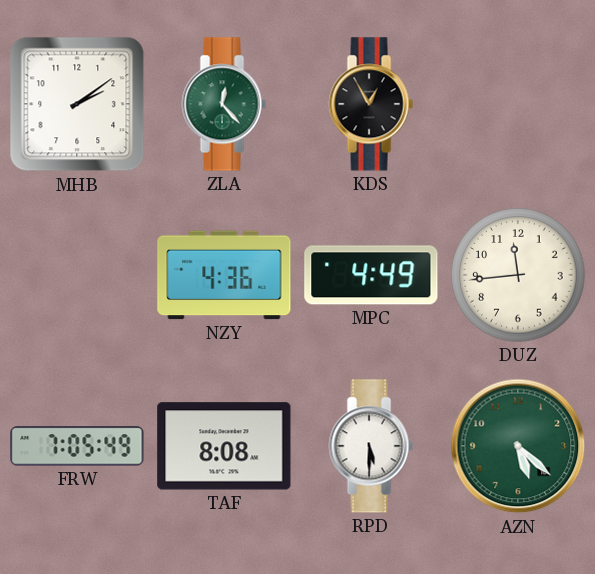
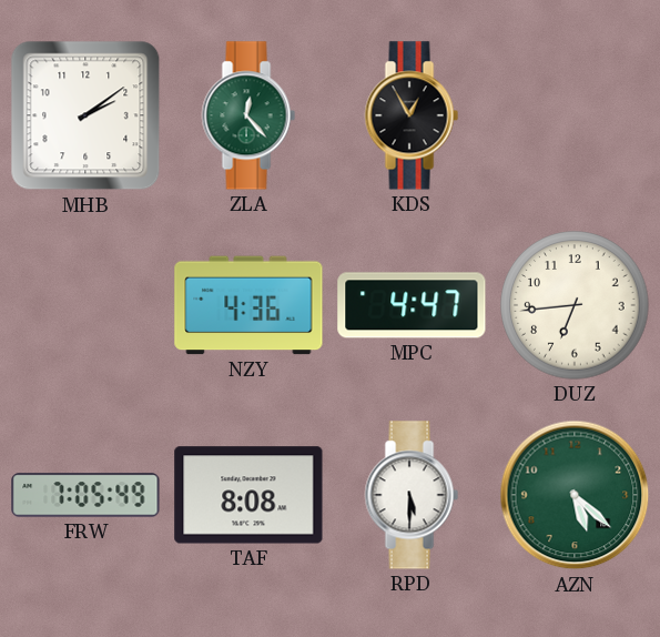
MPC: 4:49 -> 4:47
DUZ: 11:44 -> 6:44
